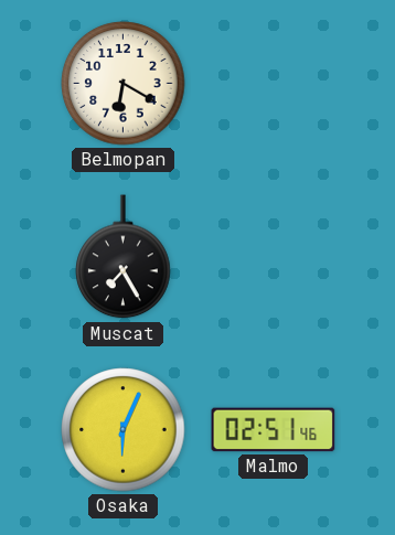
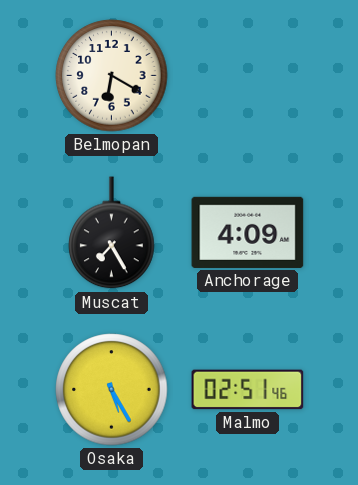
Anchorage: none -> 4:09
Osaka: 6:04 -> 5:25
